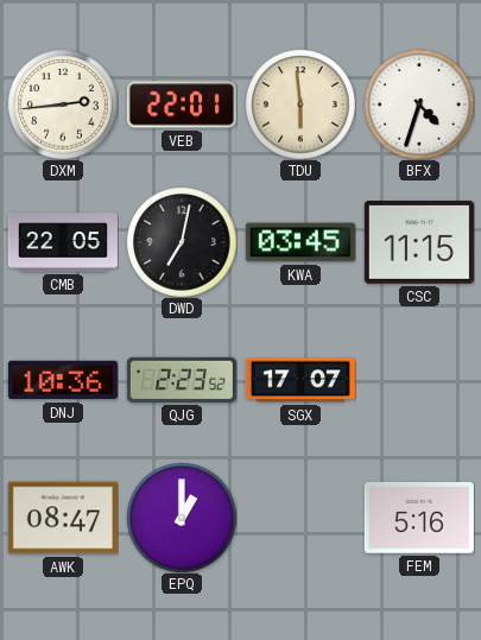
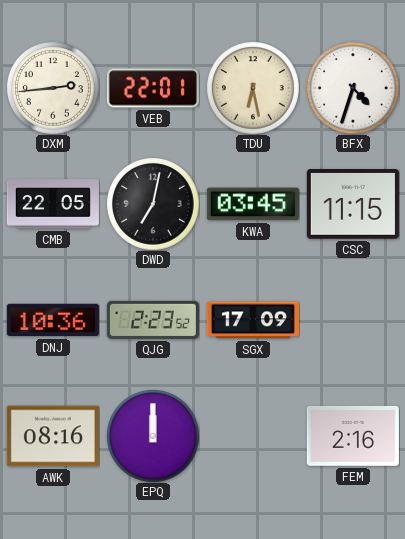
TDU: 5:59 -> 6:28
SGX: 17:07 -> 17:09
AWK: 08:47 -> 08:16
EPQ: 1:00 -> 12:00
FEM: 5:16 -> 2:16
